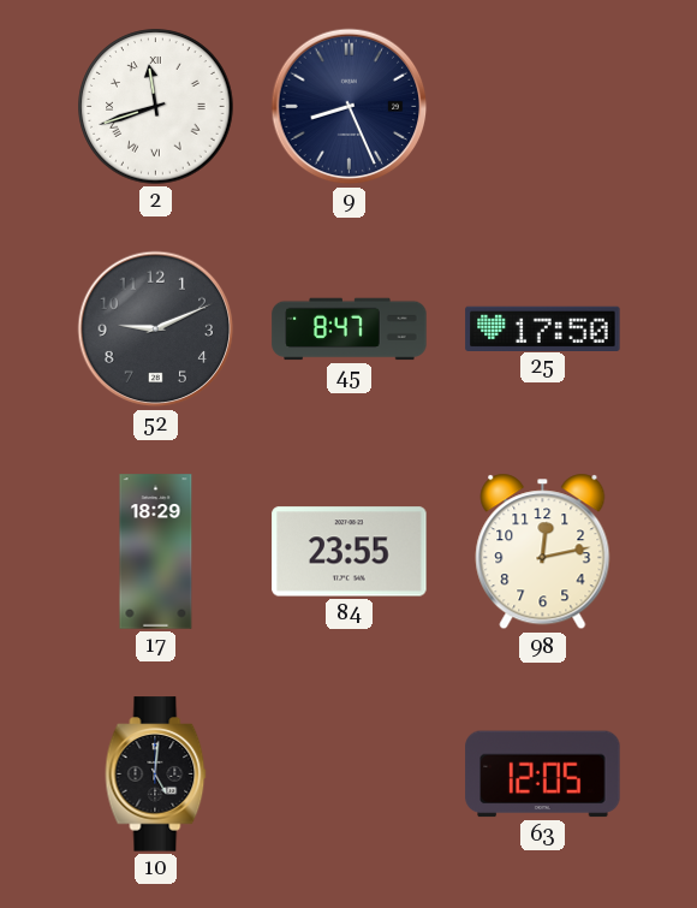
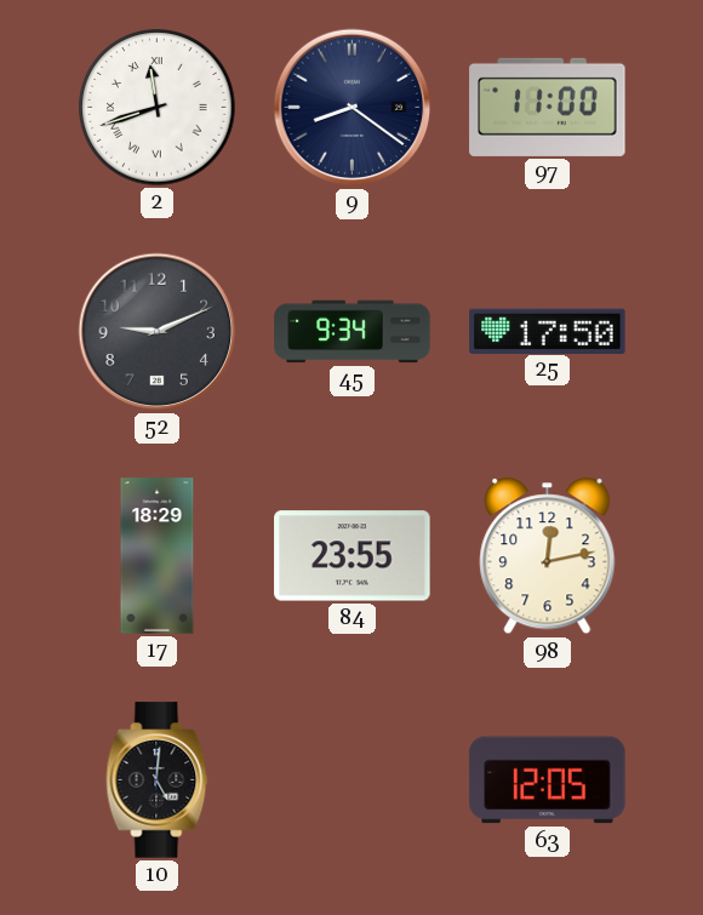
9: 8:26 -> 8:21
97: none -> 11:00
45: 8:47 -> 9:34
